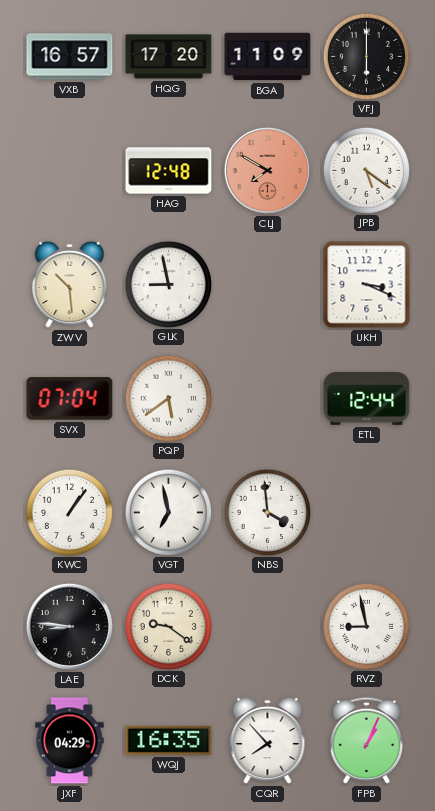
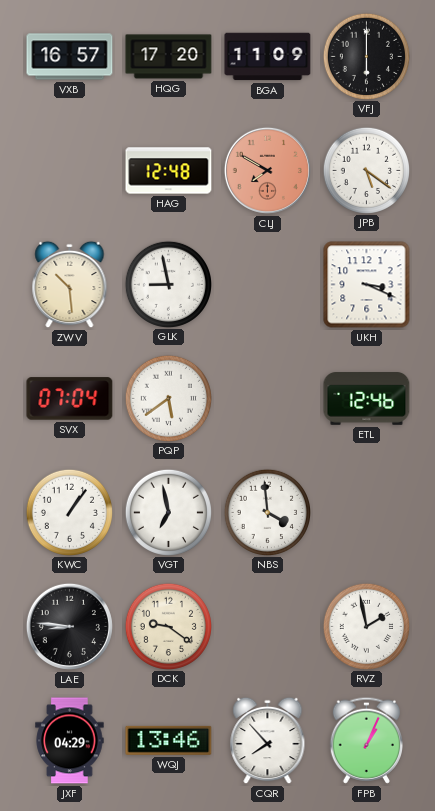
ETL: 12:44 -> 12:46
RVZ: 8:58 -> 1:58
WQJ: 16:35 -> 13:46
